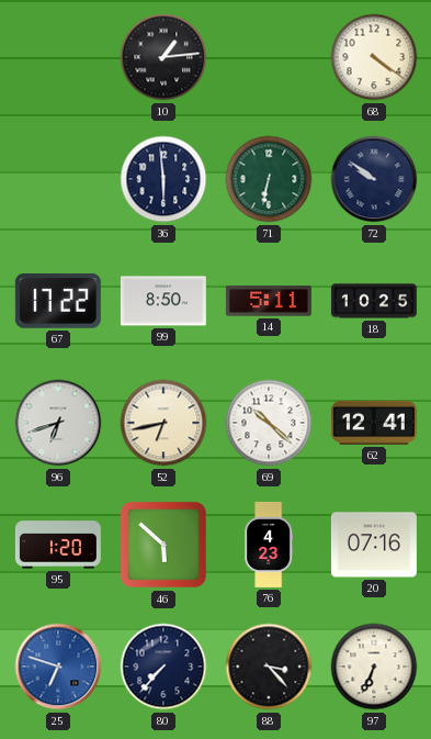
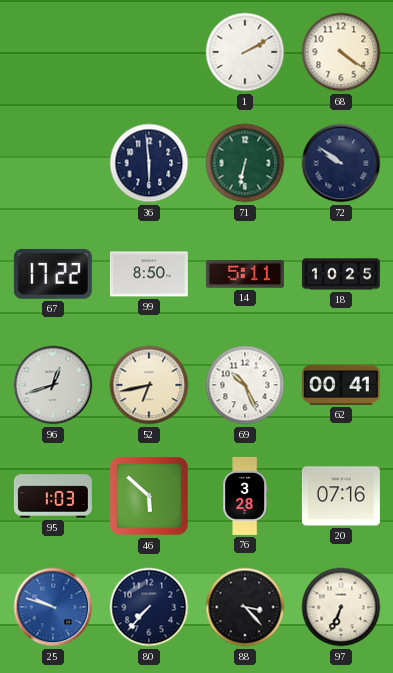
10: 1:14 -> none
1: none -> 2:10
96: 6:42 -> 12:42
69: 10:22 -> 10:26
62: 12:41 -> 00:41
95: 1:20 -> 1:03
76: 4:23 -> 3:28
25: 6:48 -> 9:48
